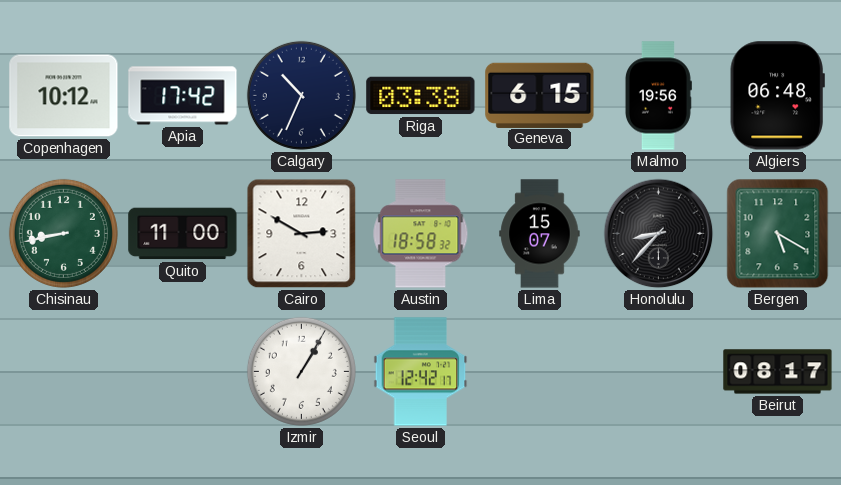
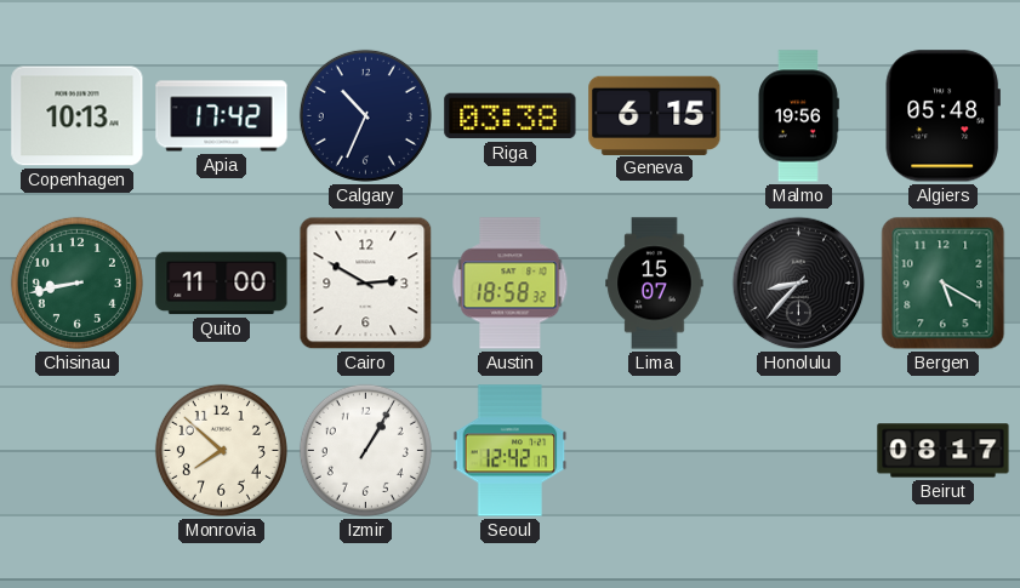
Copenhagen: 10:12 -> 10:13
Algiers: 06:48 -> 05:48
Monrovia: none -> 7:52
